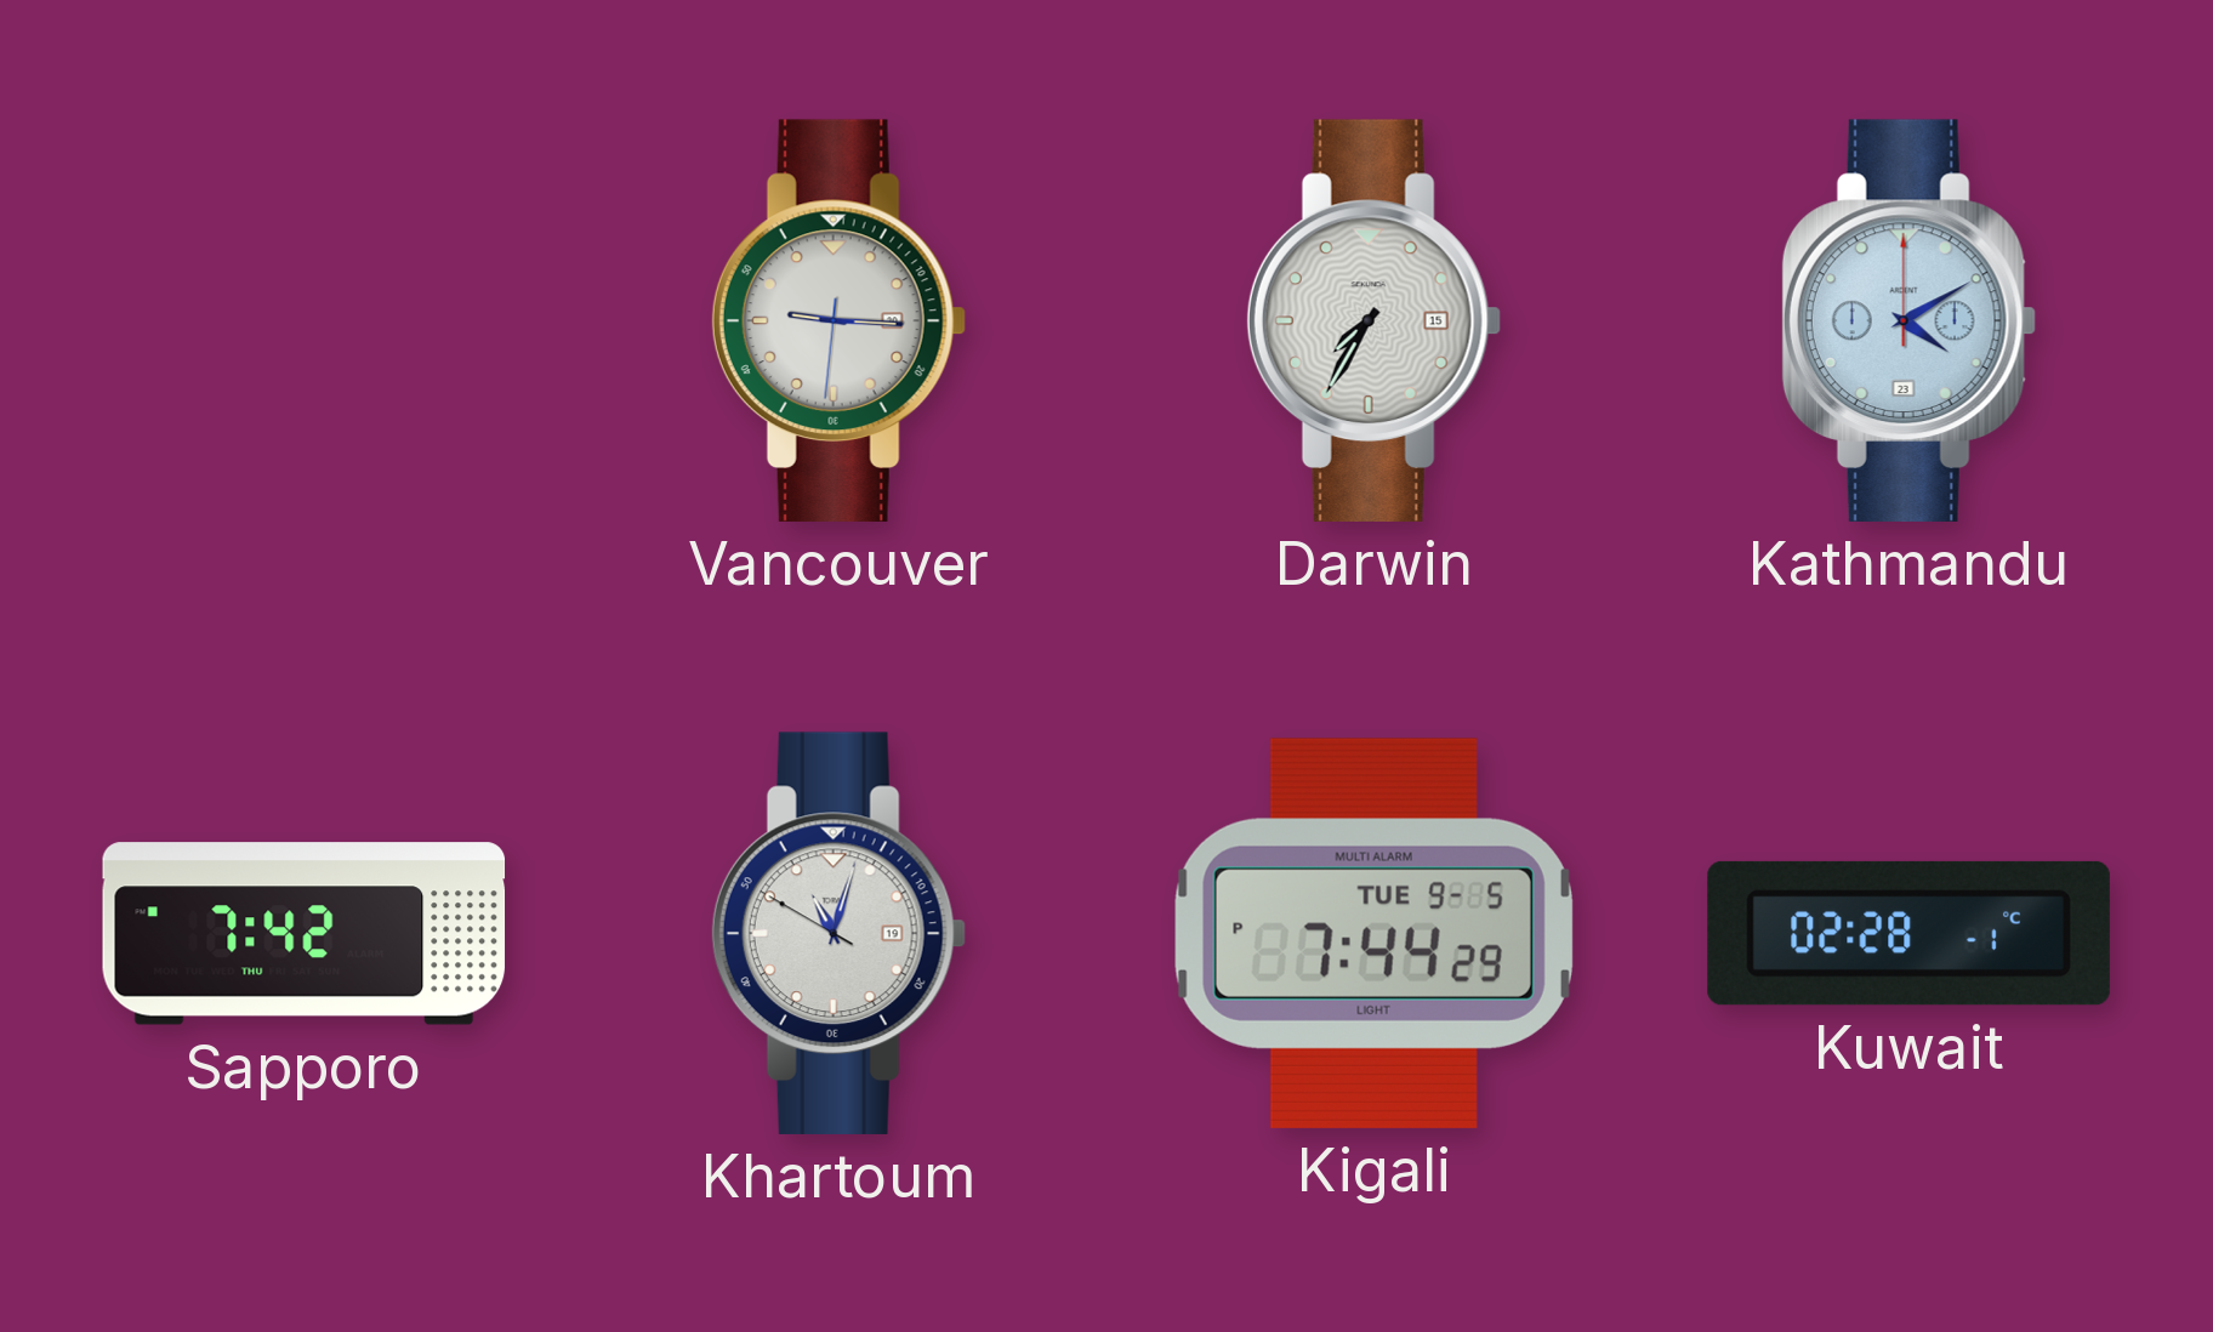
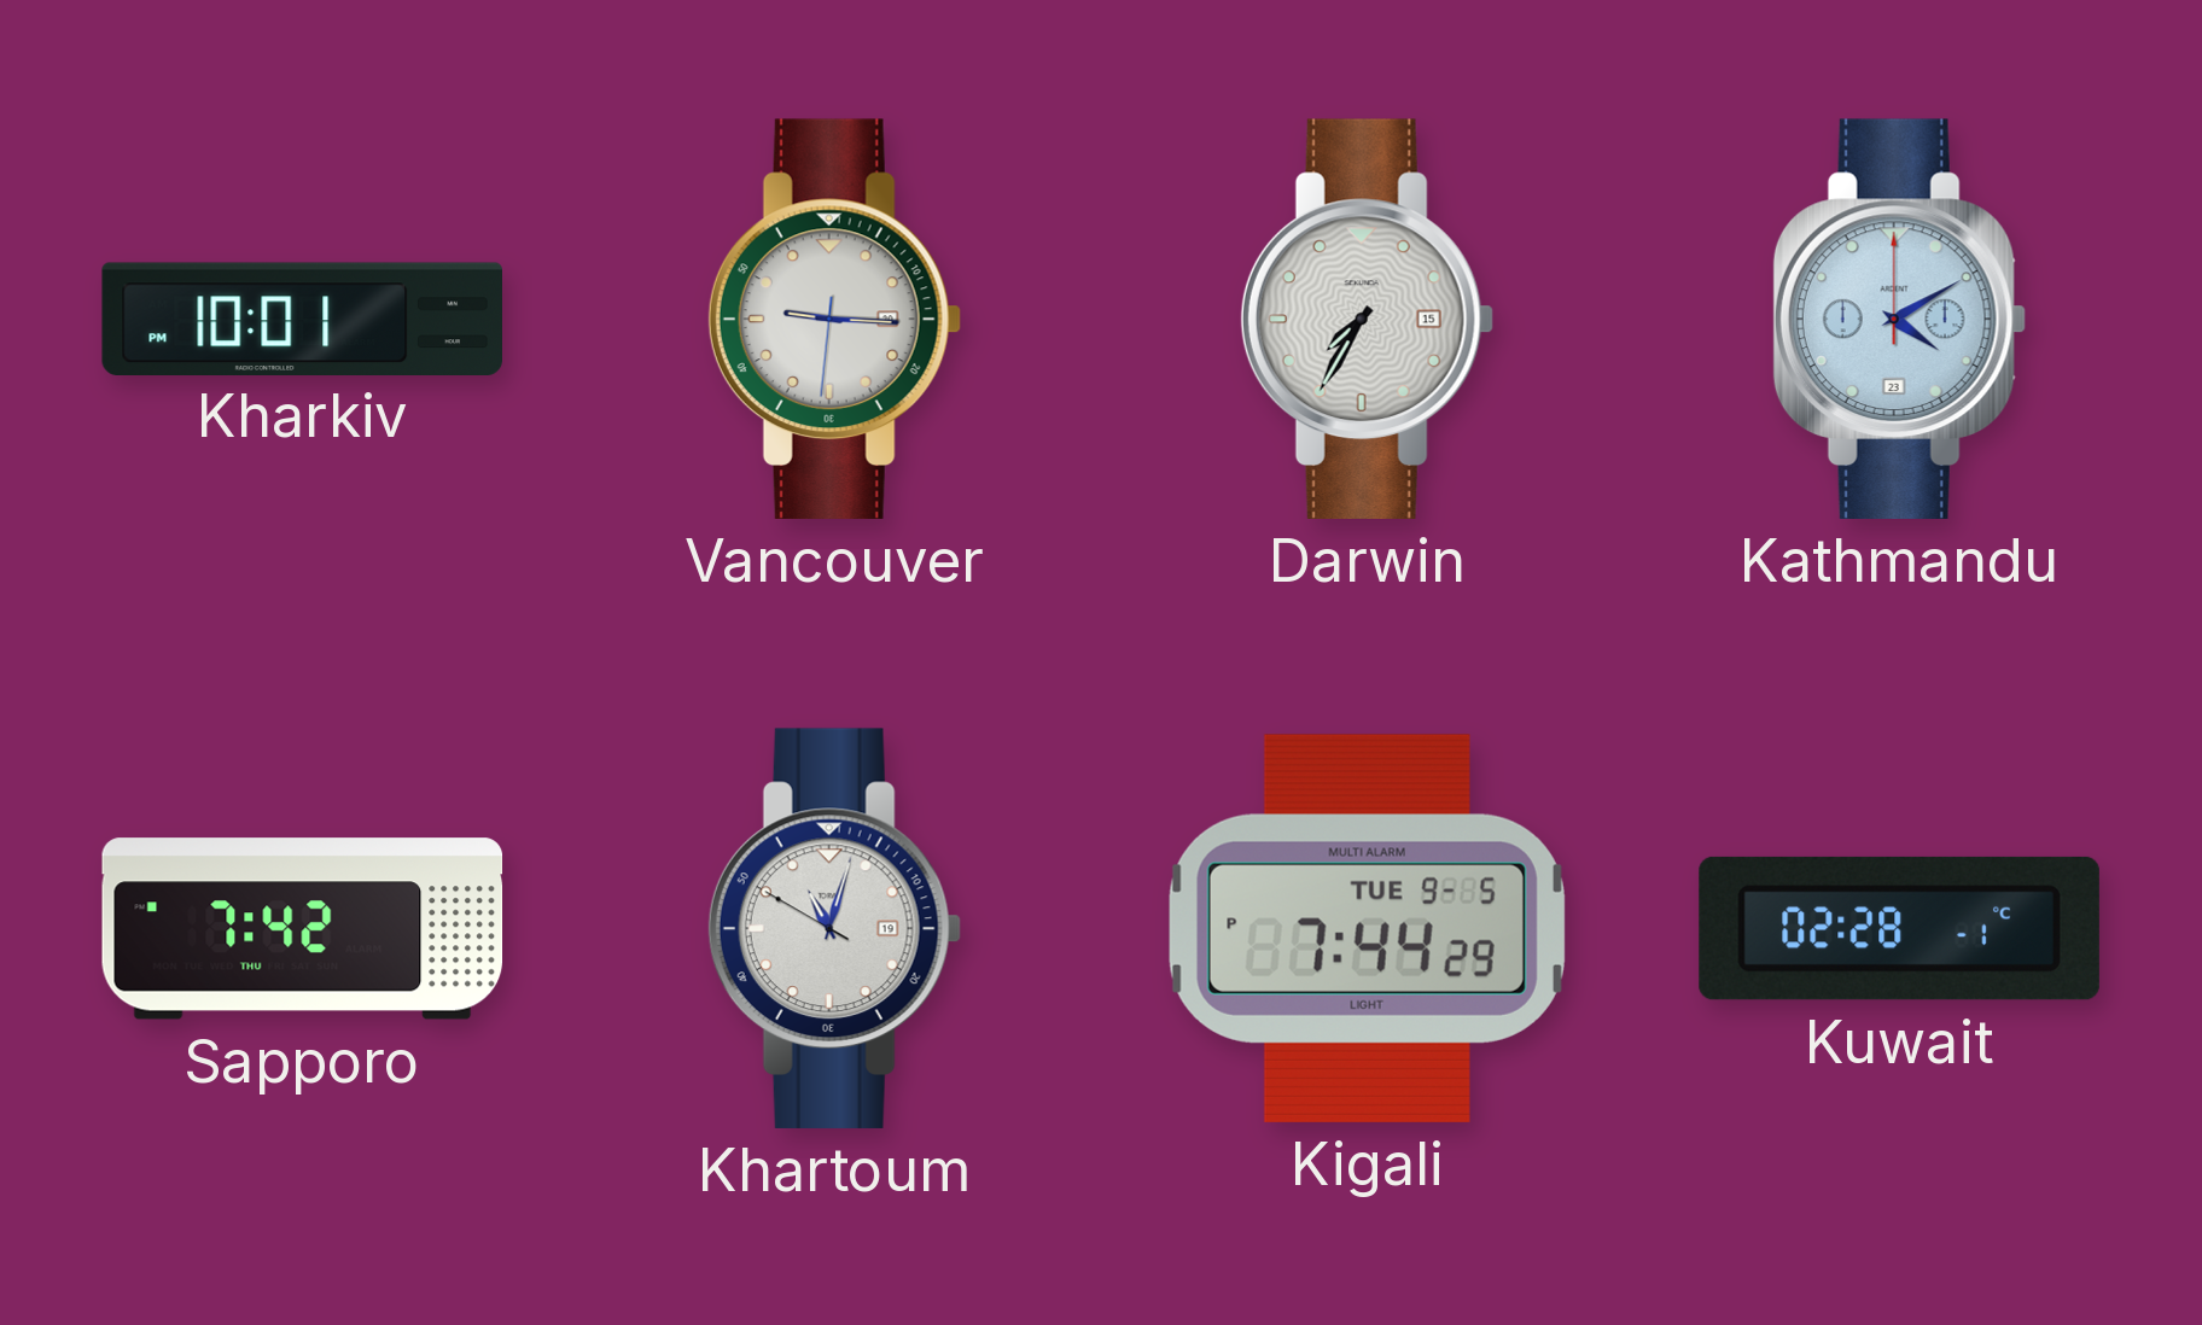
Kharkiv: none -> 10:01
